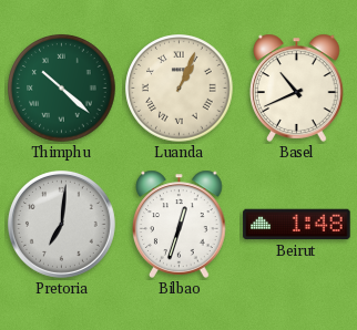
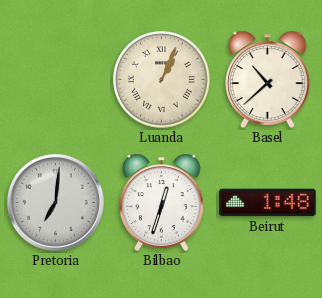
Thimphu: 10:22 -> none
Basel: 10:41 -> 10:38
